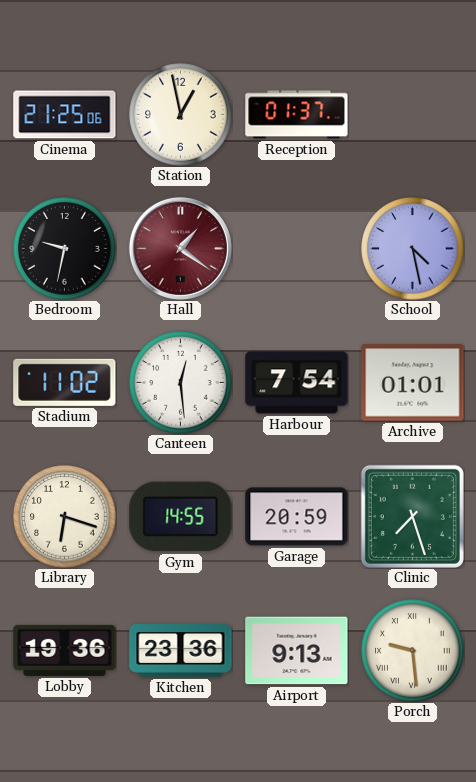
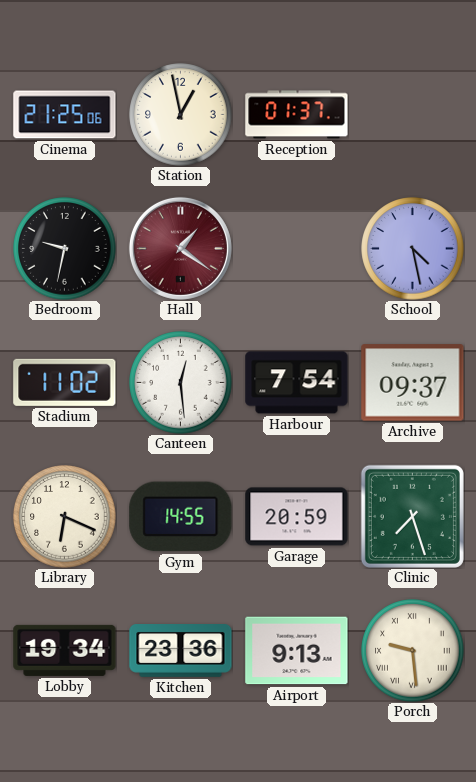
Archive: 01:01 -> 09:37
Library: 6:18 -> 6:19
Lobby: 19:36 -> 19:34
